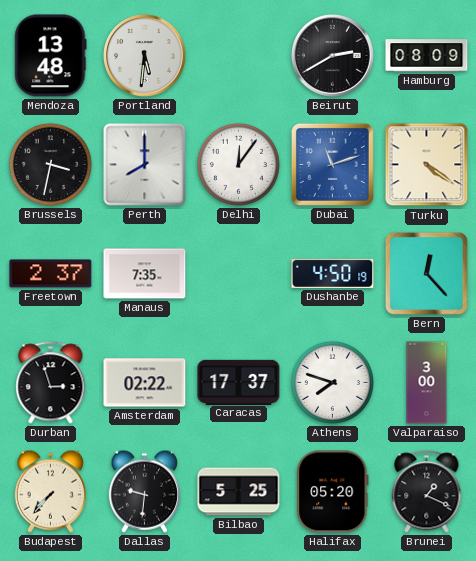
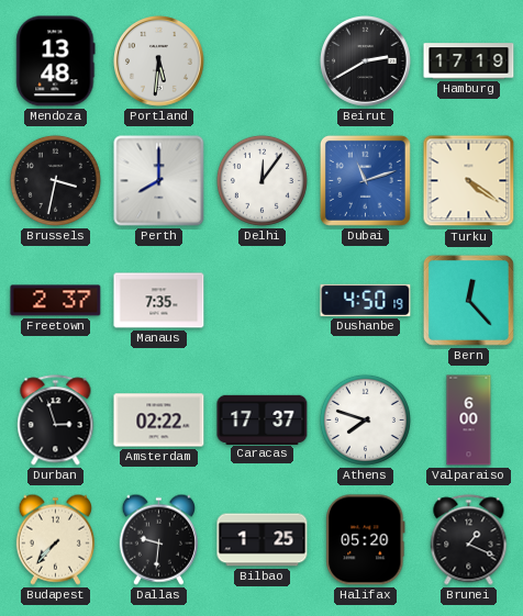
Hamburg: 08:09 -> 17:19
Valparaiso: 3:00 -> 6:00
Bilbao: 5:25 -> 1:25
